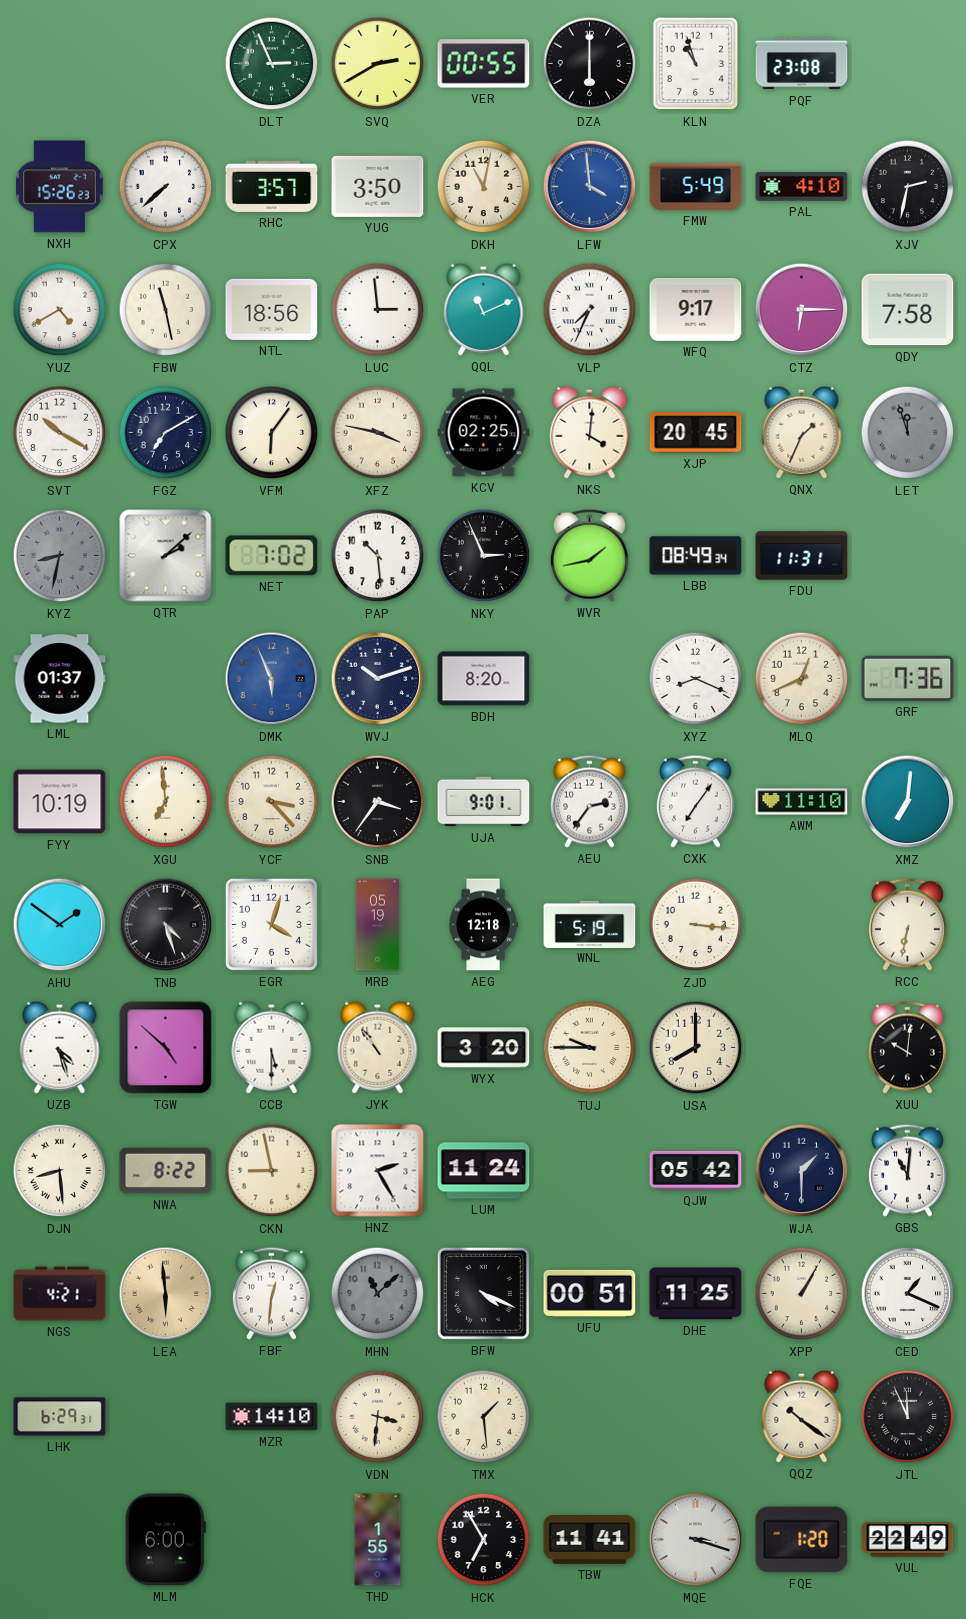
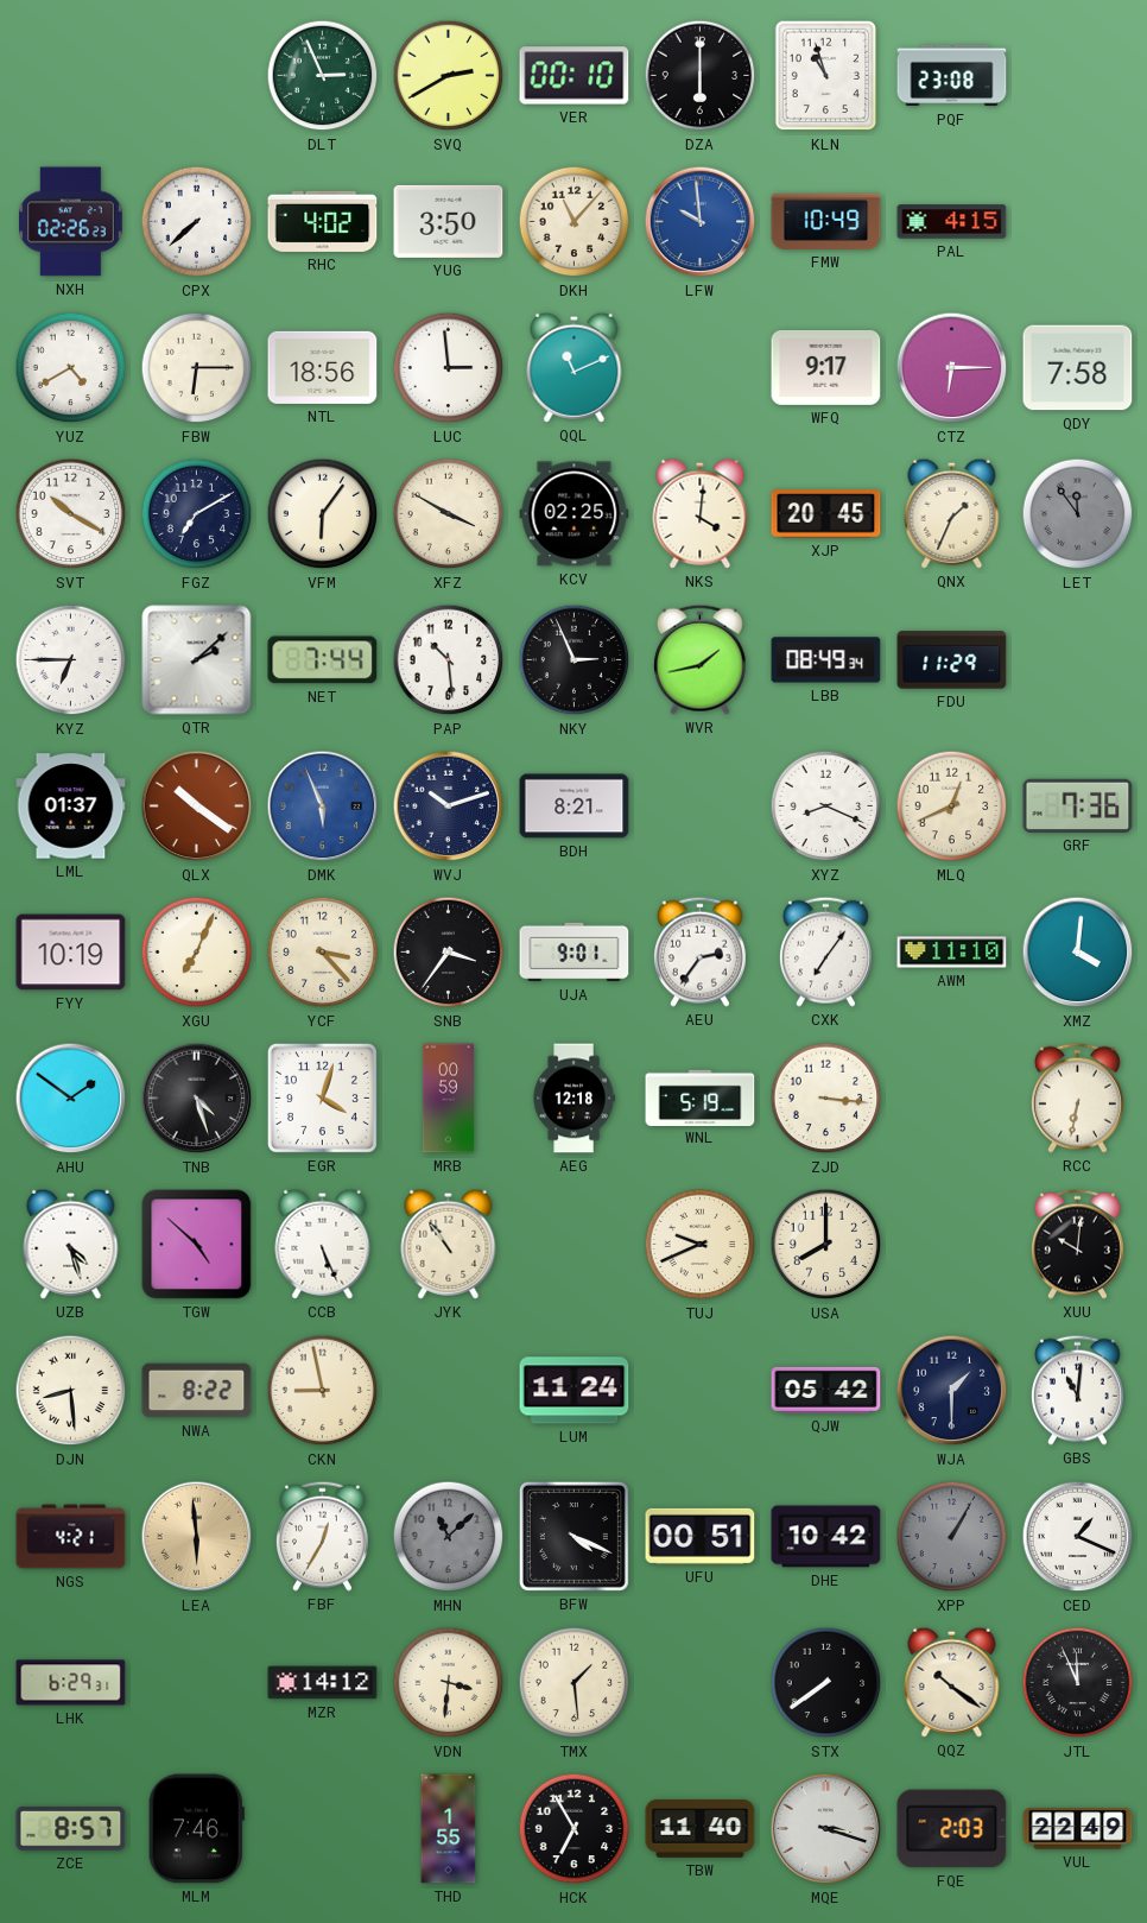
VER: 00:55 -> 00:10
NXH: 15:26 -> 02:26
RHC: 3:57 -> 4:02
DKH: 11:02 -> 11:07
LFW: 3:59 -> 9:59
FMW: 5:49 -> 10:49
PAL: 4:10 -> 4:15
XJV: 2:32 -> none
FBW: 11:28 -> 6:15
VLP: 7:34 -> none
XFZ: 3:47 -> 3:50
LET: 11:57 -> 11:54
KYZ: 8:32 -> 6:45
KYZ dial: grey -> white
NET: 7:02 -> 7:44
FDU: 11:31 -> 11:29
QLX: none -> 10:21
BDH: 8:20 -> 8:21
XGU: 6:59 -> 7:04
XMZ: 7:01 -> 4:01
MRB: 05:19 -> 00:59
CCB: 5:30 -> 5:26
WYX: 3:20 -> none
TUJ: 9:45 -> 9:41
HNZ: 2:25 -> none
FBF: 12:31 -> 12:35
DHE: 11:25 -> 10:42
XPP dial: cream -> grey
MZR: 14:10 -> 14:12
STX: none -> 7:39
ZCE: none -> 8:57
MLM: 6:00 -> 7:46
TBW: 11:41 -> 11:40
FQE: 1:20 -> 2:03
